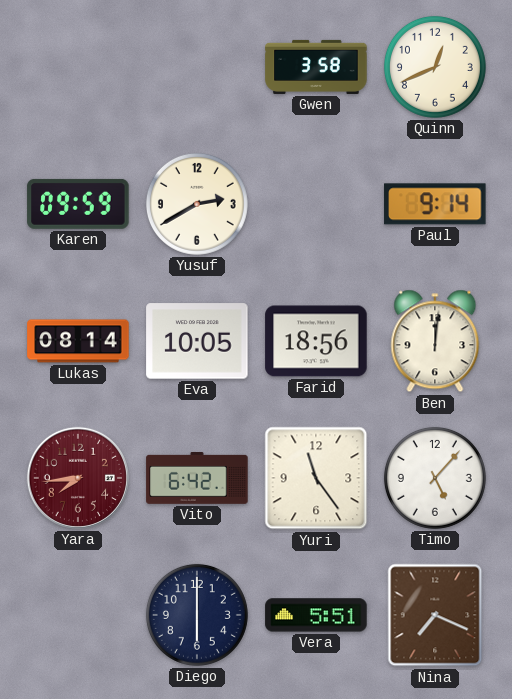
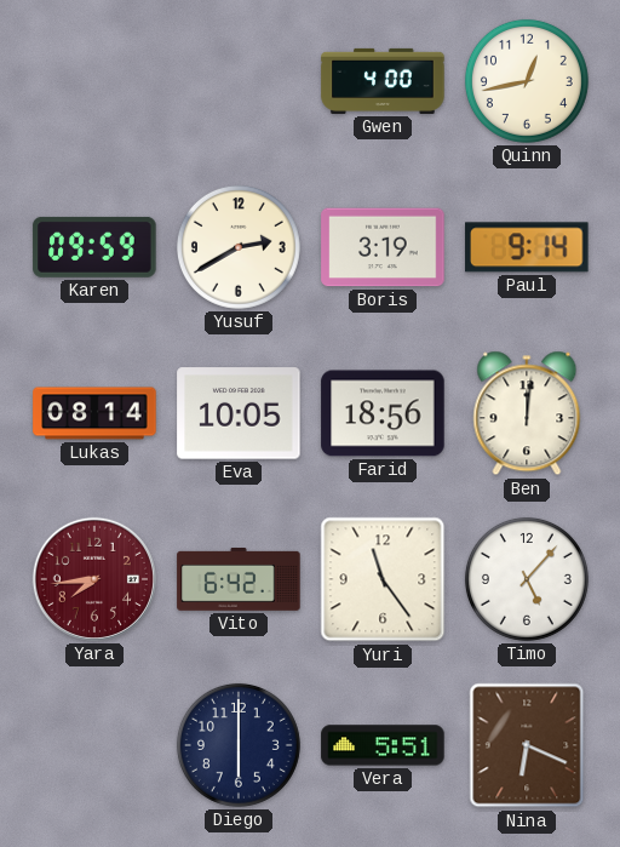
Gwen: 3:58 -> 4:00
Quinn: 12:41 -> 12:43
Boris: none -> 3:19
Nina: 7:19 -> 6:19
